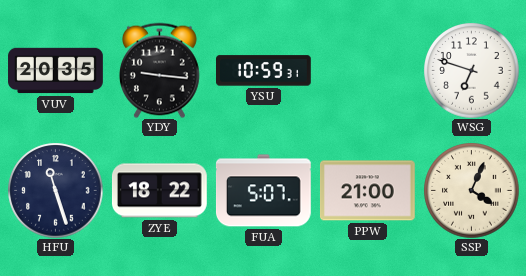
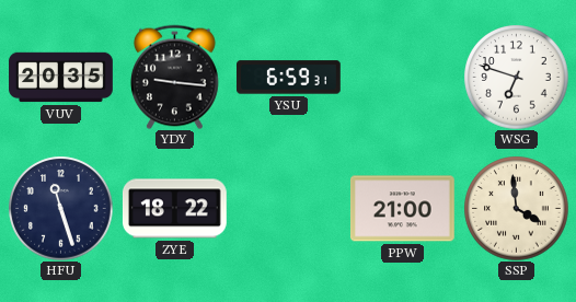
YSU: 10:59 -> 6:59
FUA: 5:07 -> none
SSP: 4:04 -> 3:59
